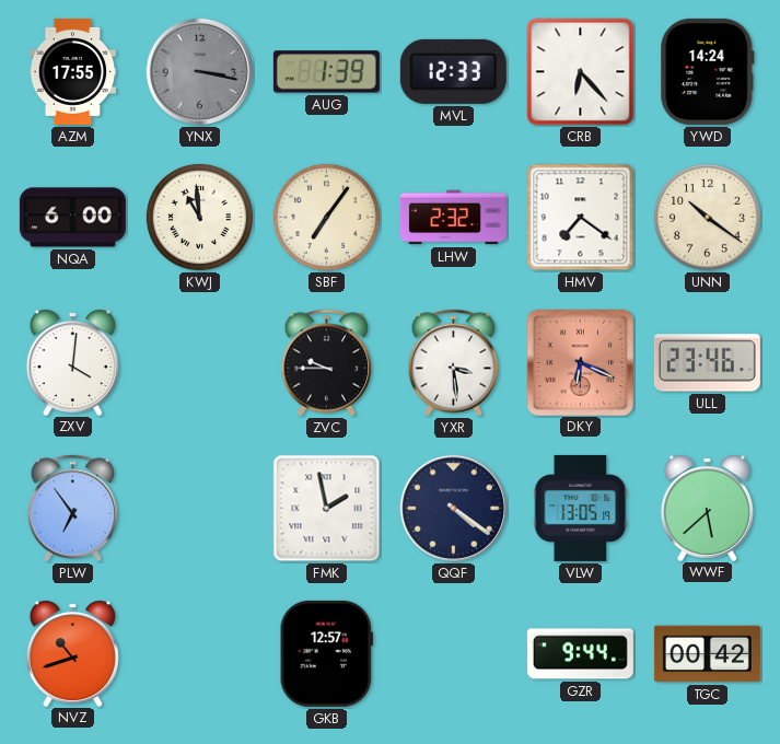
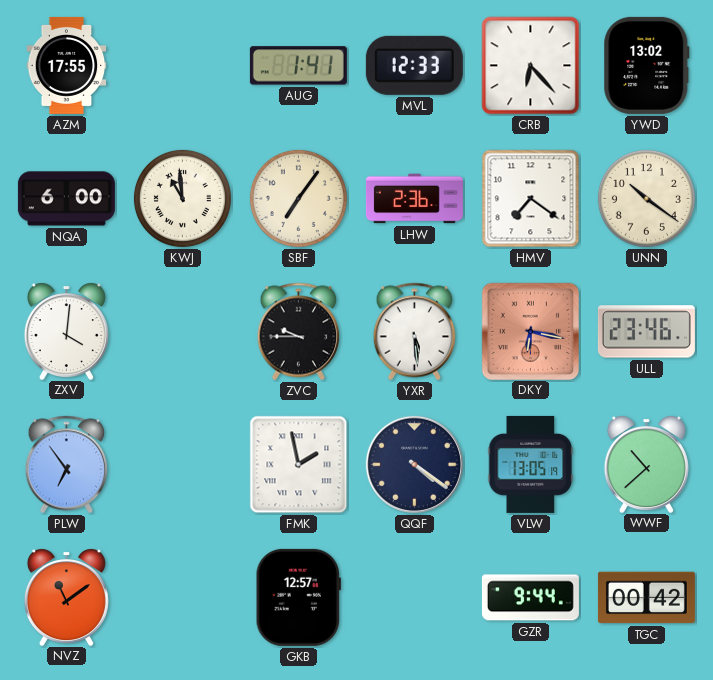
YNX: 3:17 -> none
AUG: 1:39 -> 1:41
YWD: 14:24 -> 13:02
LHW: 2:32 -> 2:36
YXR: 3:29 -> 5:29
DKY: 6:19 -> 6:17
WWF: 5:38 -> 10:38
NVZ: 10:42 -> 11:09
